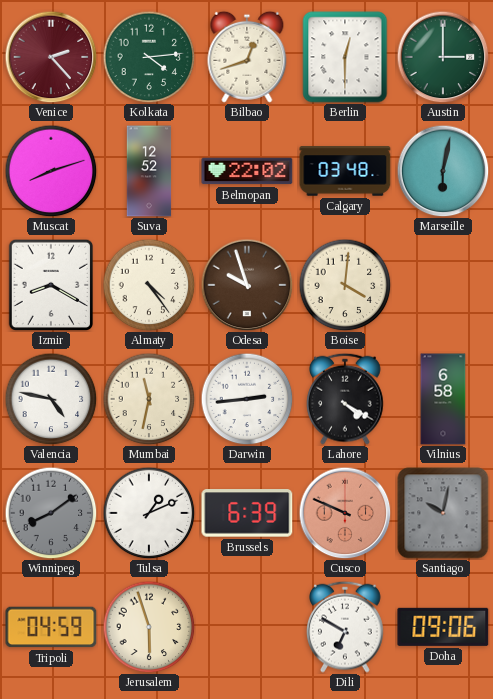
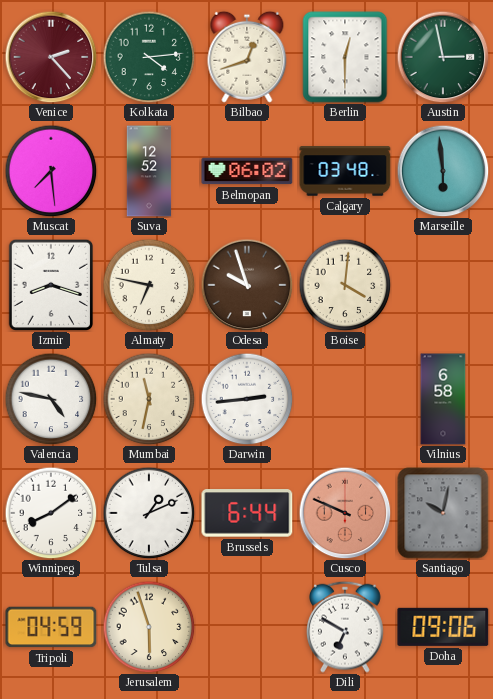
Austin: 3:00 -> 2:58
Muscat: 8:12 -> 7:29
Belmopan: 22:02 -> 06:02
Marseille: 6:02 -> 5:59
Izmir: 8:20 -> 8:18
Almaty: 4:24 -> 6:47
Lahore: 4:20 -> none
Winnipeg dial: grey -> white
Brussels: 6:39 -> 6:44
